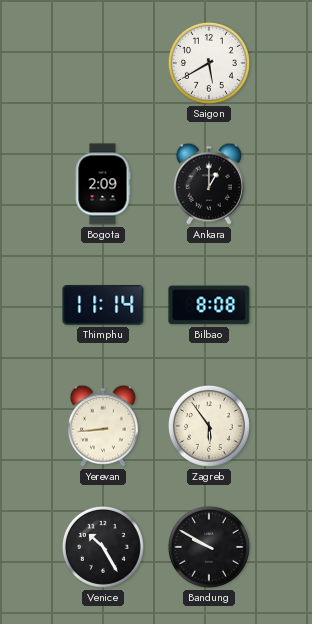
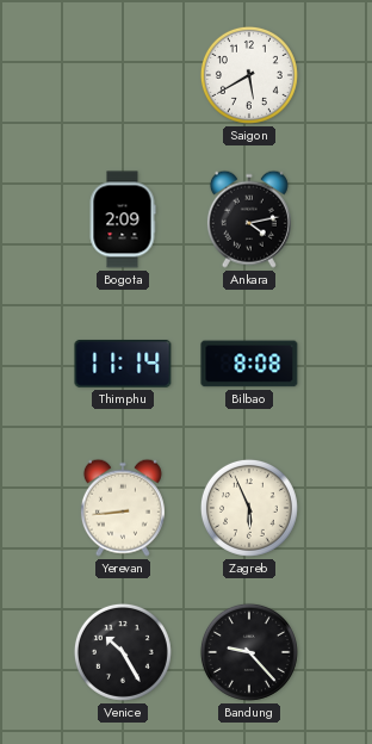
Ankara: 1:00 -> 4:13
Zagreb: 5:54 -> 5:56
Bandung: 9:50 -> 9:23
